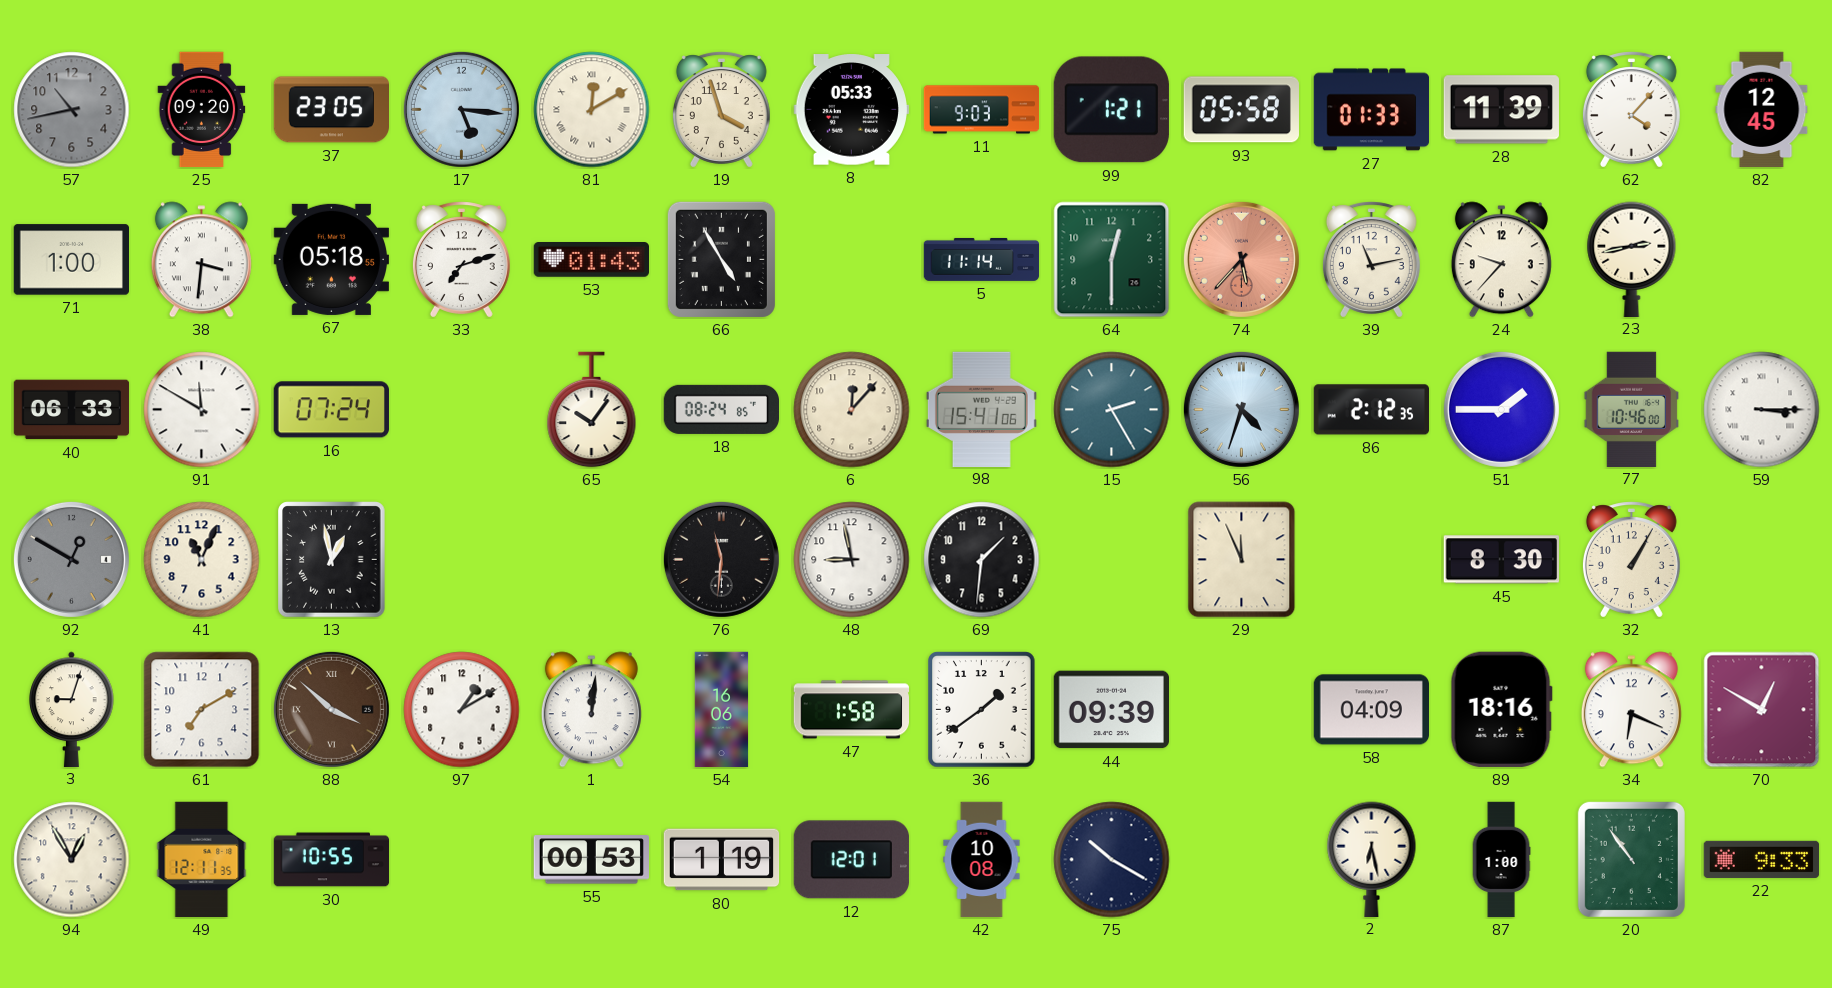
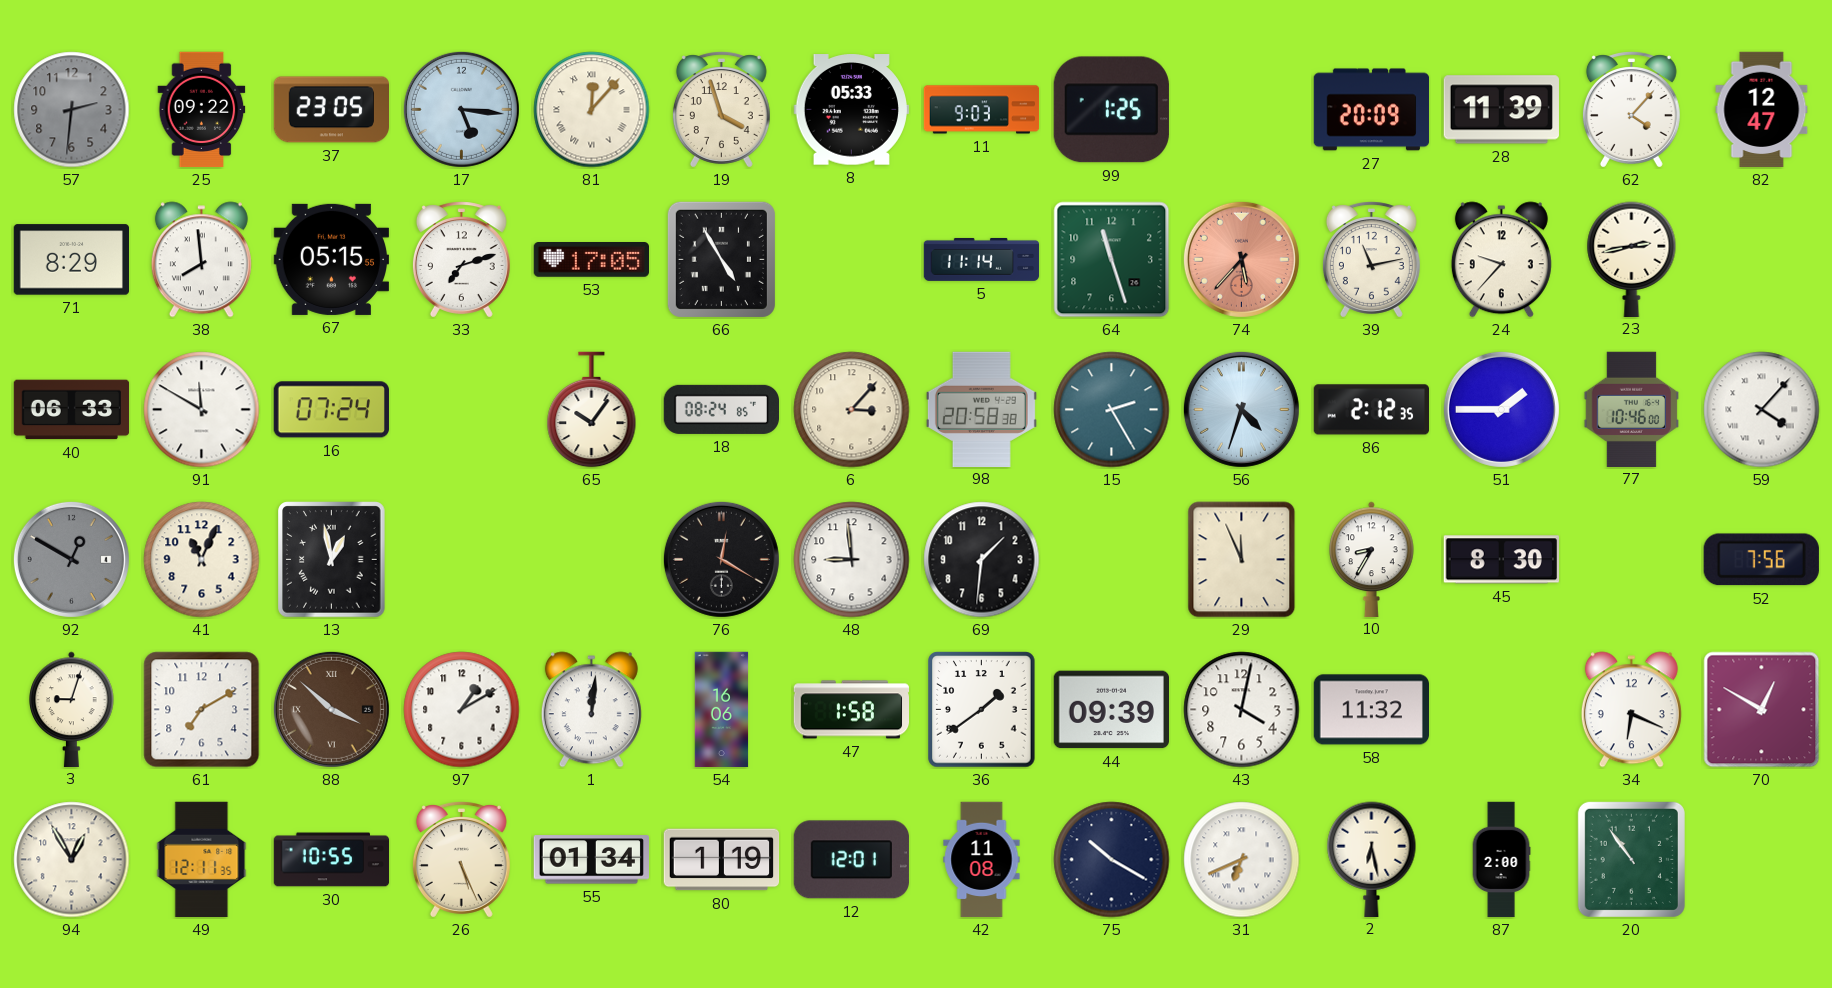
57: 10:43 -> 2:31
25: 09:20 -> 09:22
81: 12:10 -> 12:07
99: 1:21 -> 1:25
93: 05:58 -> none
27: 01:33 -> 20:09
82: 12:45 -> 12:47
71: 1:00 -> 8:29
38: 3:31 -> 7:59
67: 05:18 -> 05:15
53: 01:43 -> 17:05
64: 12:30 -> 11:27
6: 12:07 -> 3:07
98: 15:41 -> 20:58
59: 3:15 -> 4:07
76: 11:31 -> 12:20
48: 8:58 -> 8:59
10: none -> 8:35
32: 1:05 -> none
52: none -> 7:56
43: none -> 4:02
58: 04:09 -> 11:32
89: 18:16 -> none
26: none -> 5:26
55: 00:53 -> 01:34
42: 10:08 -> 11:08
31: none -> 6:41
87: 1:00 -> 2:00
22: 9:33 -> none
